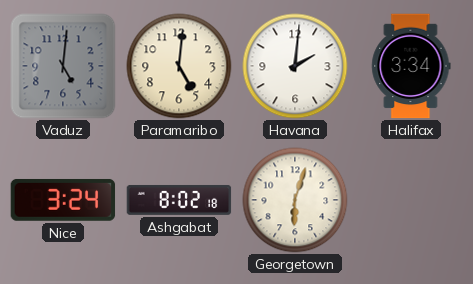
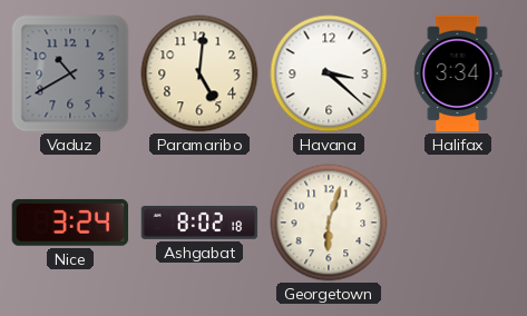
Vaduz: 5:01 -> 10:40
Havana: 2:01 -> 3:22
